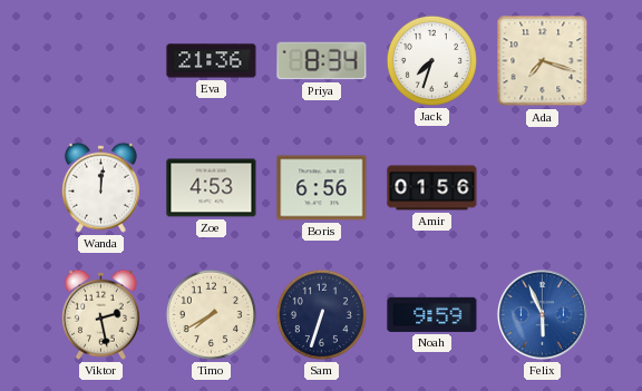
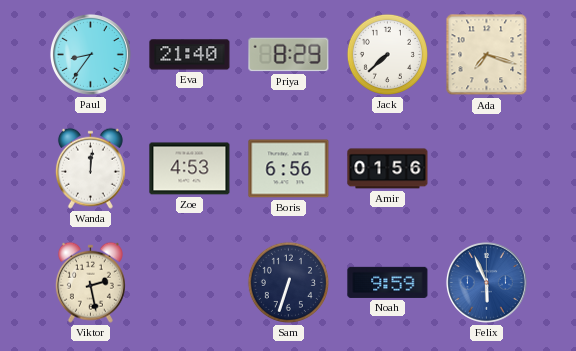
Paul: none -> 8:36
Eva: 21:36 -> 21:40
Priya: 8:34 -> 8:29
Jack: 7:33 -> 7:38
Timo: 7:40 -> none
